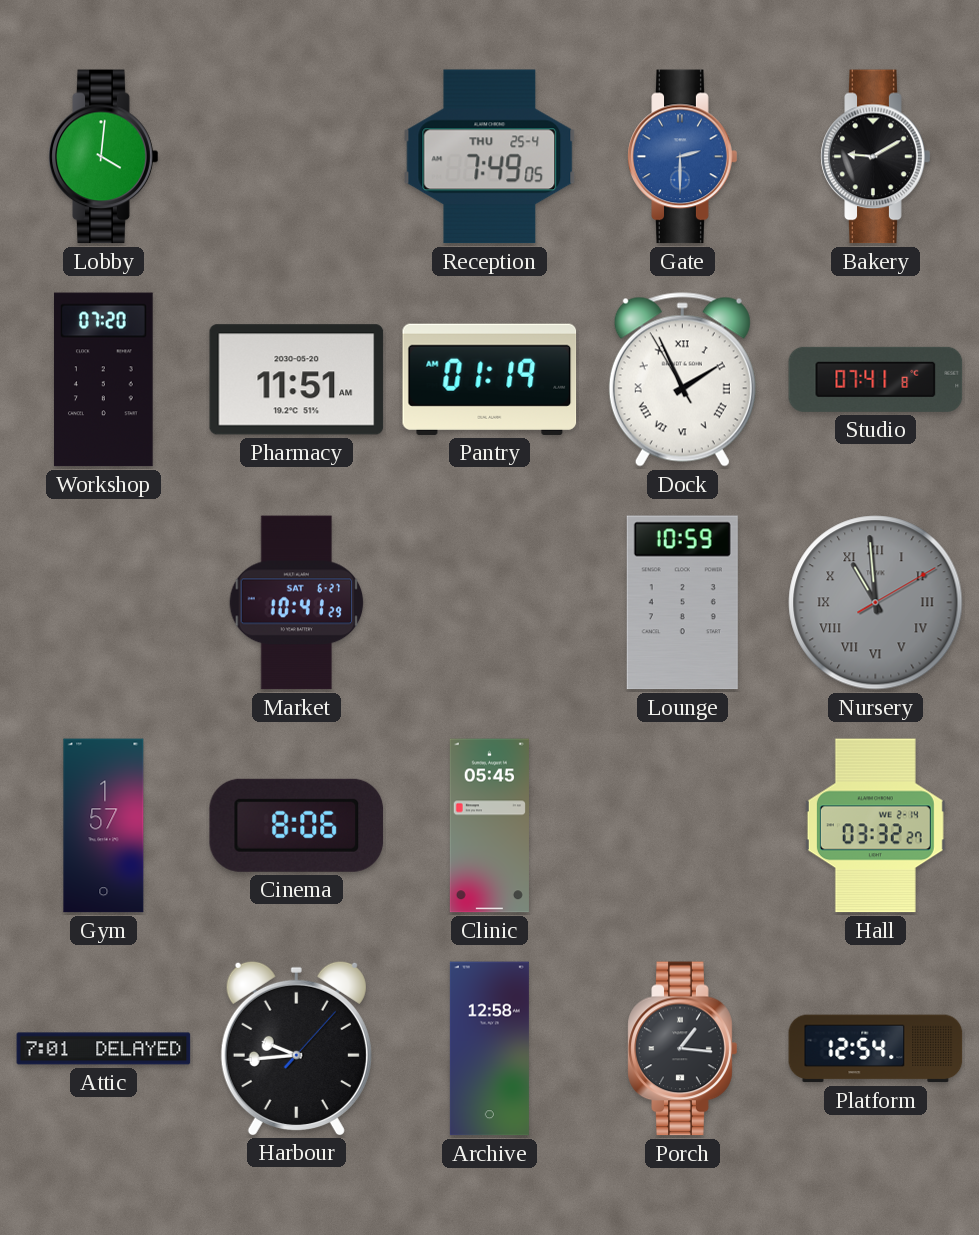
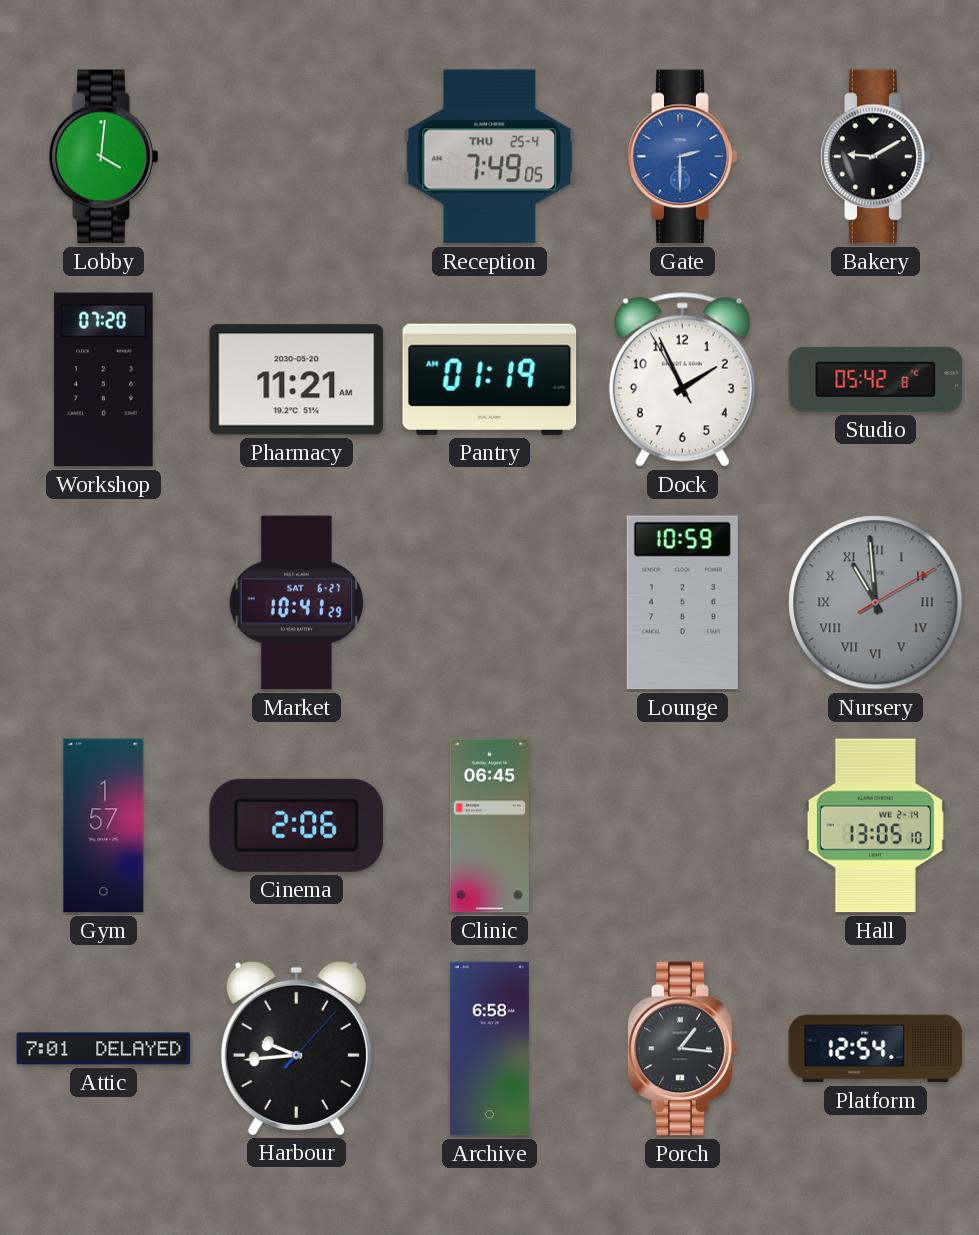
Pharmacy: 11:51 -> 11:21
Dock numerals: Roman -> Arabic
Studio: 07:41 -> 05:42
Cinema: 8:06 -> 2:06
Clinic: 05:45 -> 06:45
Hall: 03:32 -> 13:05
Archive: 12:58 -> 6:58
